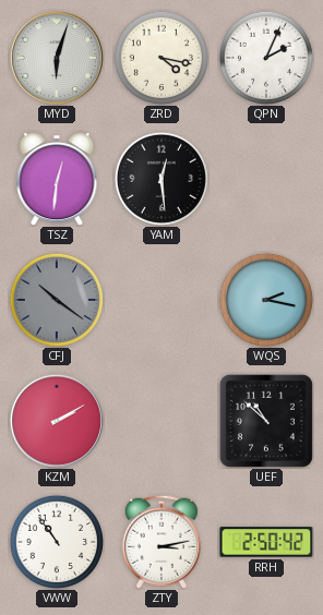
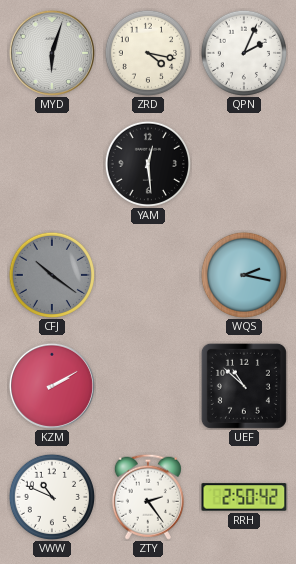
TSZ: 12:31 -> none
VWW: 10:54 -> 10:49
ZTY: 3:13 -> 2:24
